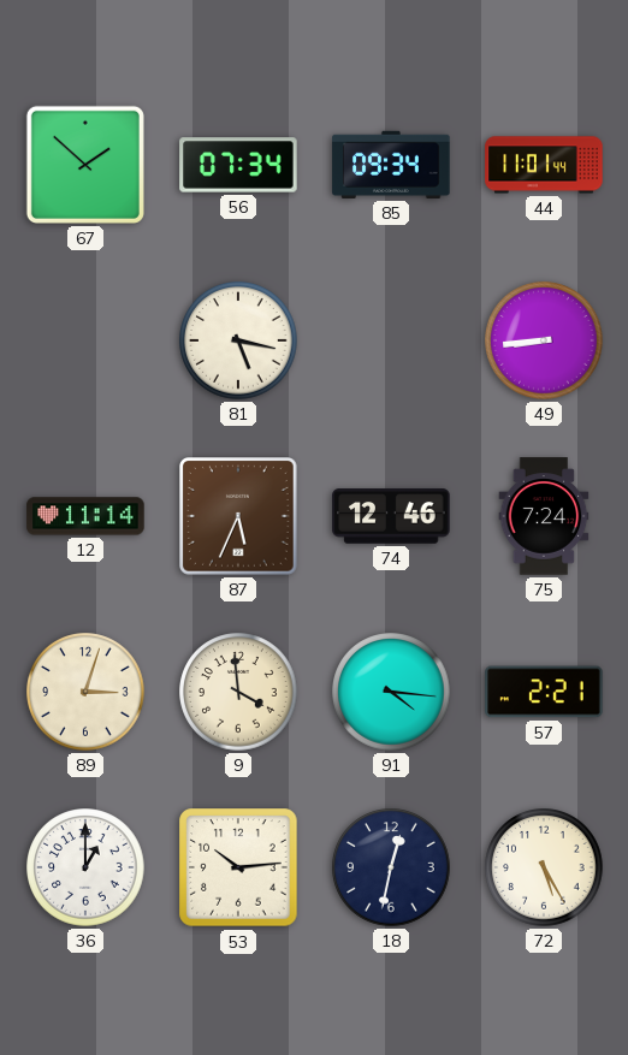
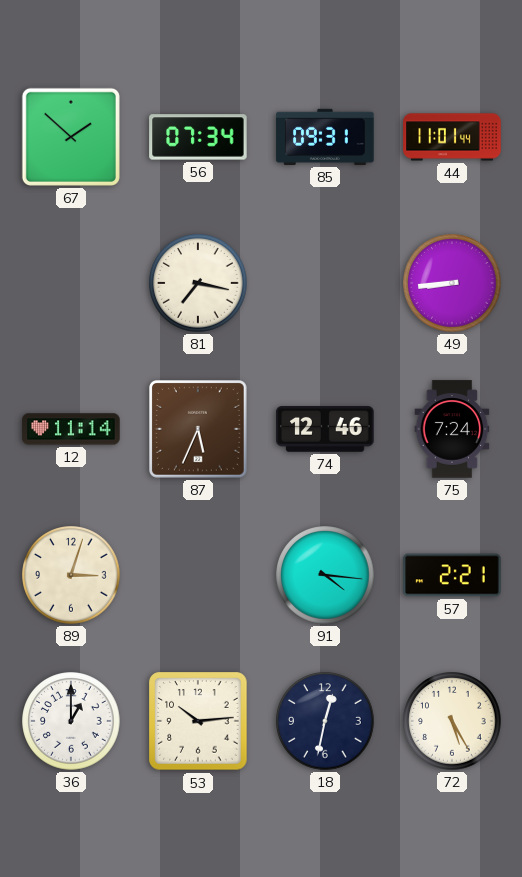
85: 09:34 -> 09:31
81: 5:17 -> 7:17
9: 3:59 -> none
